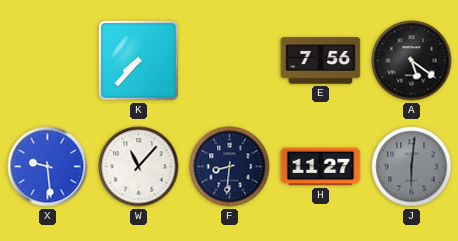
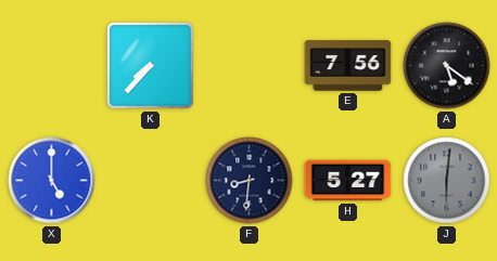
X: 9:29 -> 5:00
W: 11:07 -> none
H: 11:27 -> 5:27
